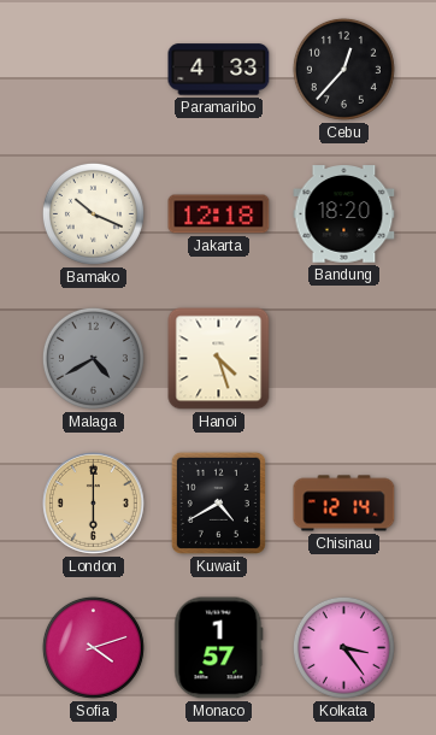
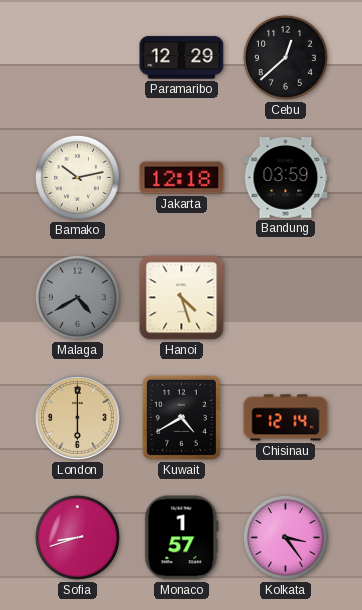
Paramaribo: 4:33 -> 12:29
Cebu: 12:37 -> 12:38
Bamako: 10:19 -> 10:13
Bandung: 18:20 -> 03:59
Sofia: 4:12 -> 8:42
